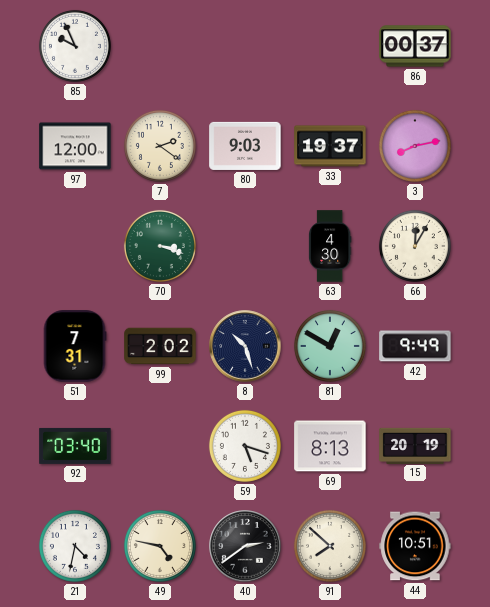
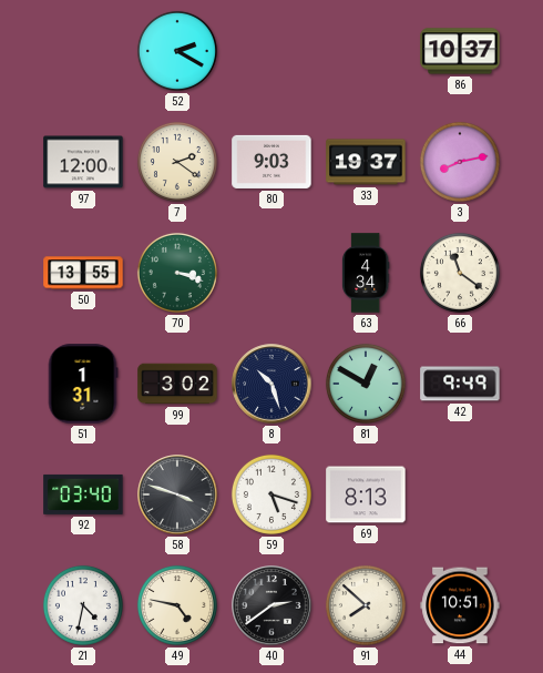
85: 9:56 -> none
52: none -> 2:20
86: 00:37 -> 10:37
50: none -> 13:55
63: 4:30 -> 4:34
66: 12:05 -> 11:21
51: 7:31 -> 1:31
99: 2:02 -> 3:02
58: none -> 3:48
15: 20:19 -> none
